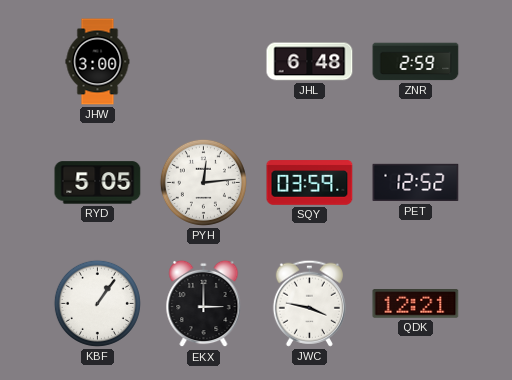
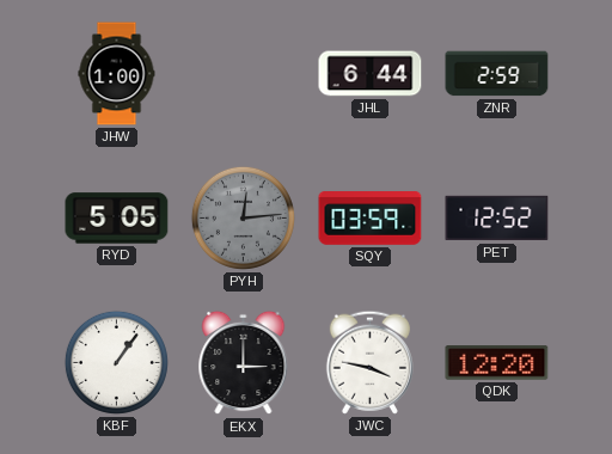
JHW: 3:00 -> 1:00
JHL: 6:48 -> 6:44
PYH dial: white -> grey
QDK: 12:21 -> 12:20
